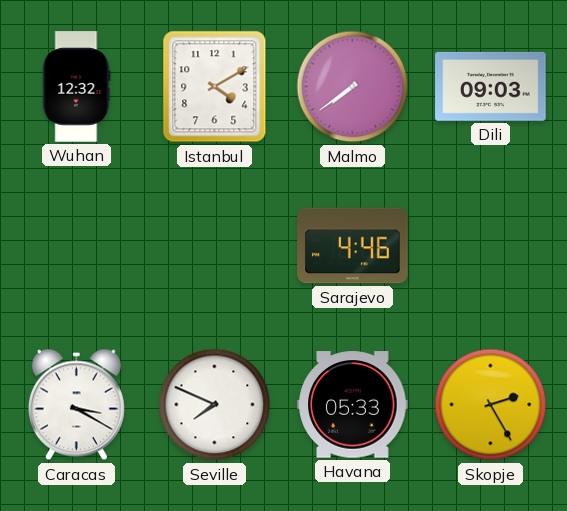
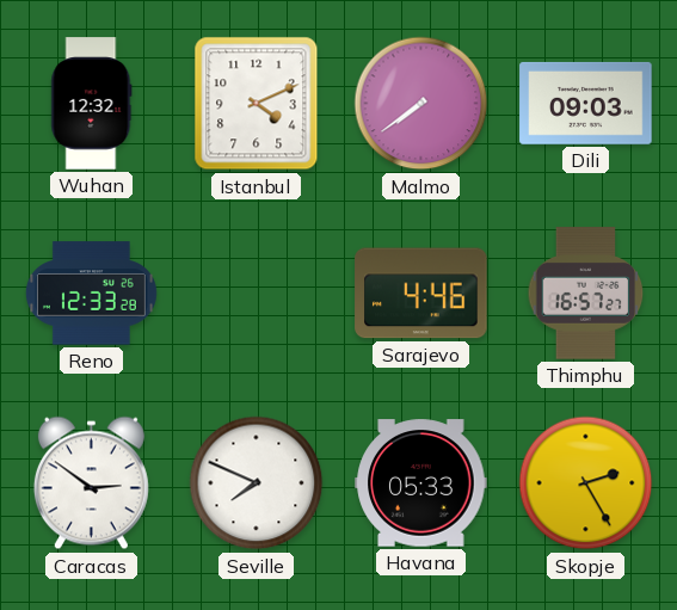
Istanbul: 4:10 -> 4:11
Reno: none -> 12:33
Thimphu: none -> 16:57
Caracas: 3:20 -> 2:51
